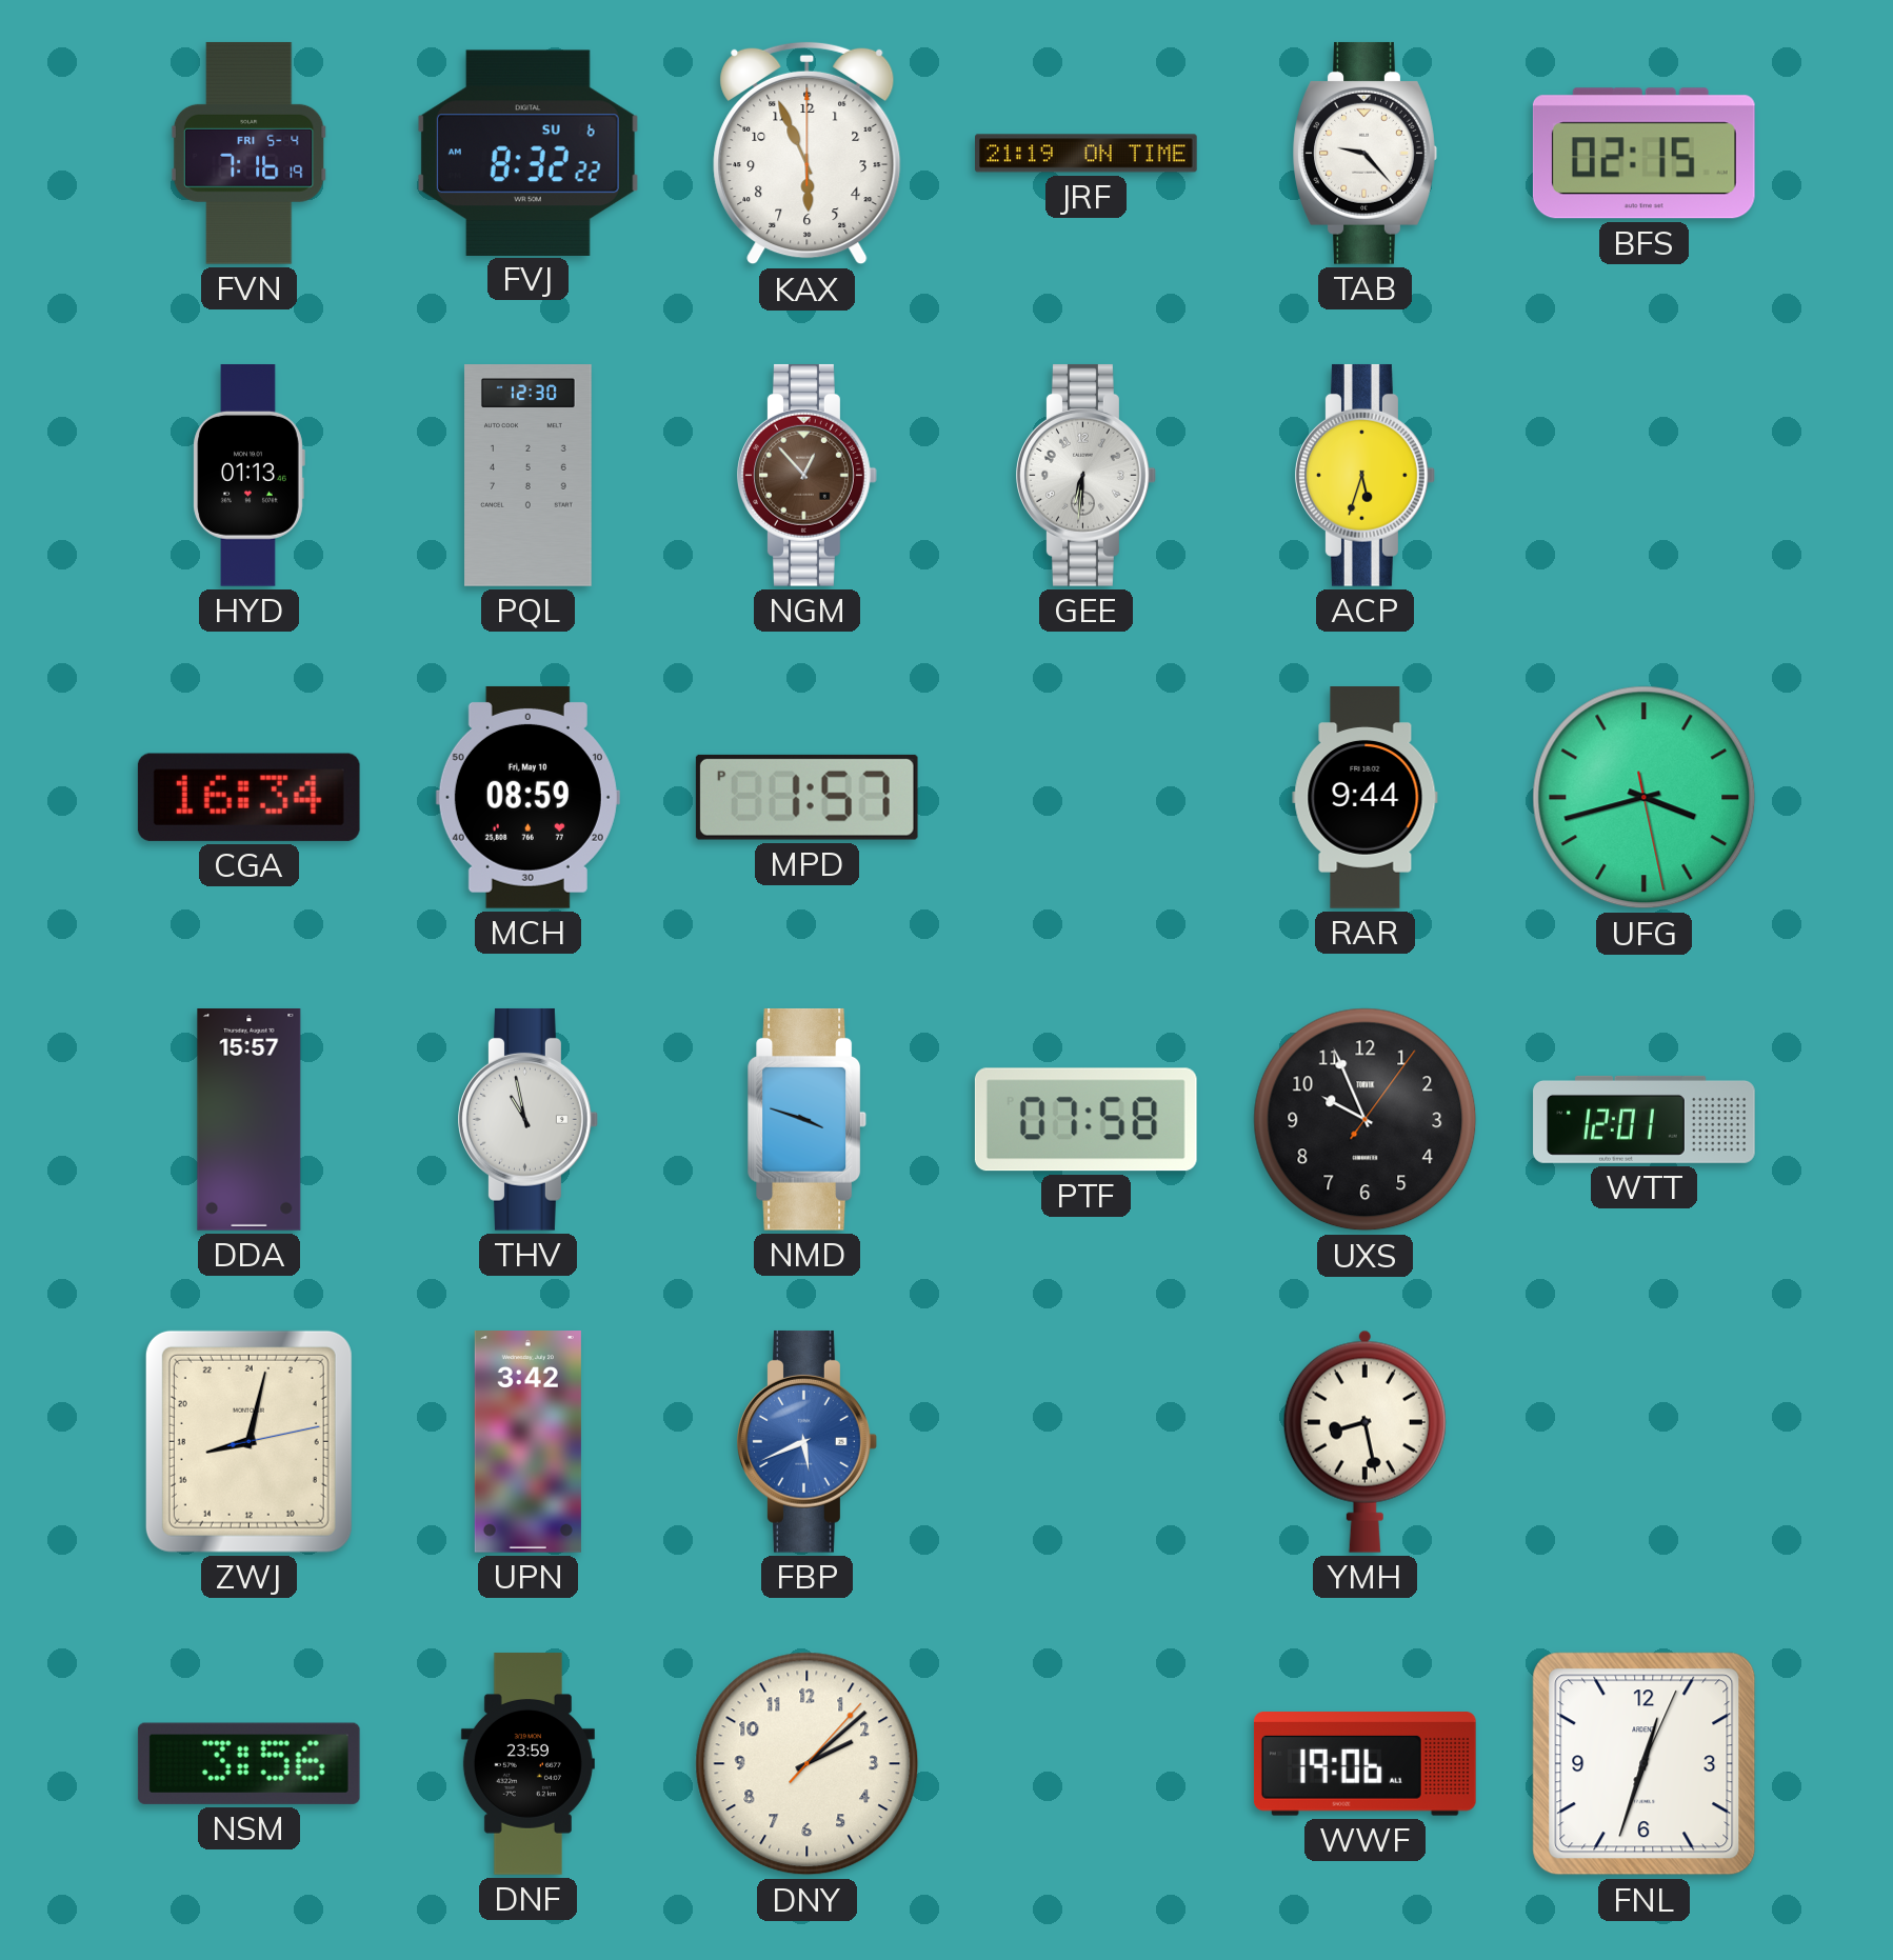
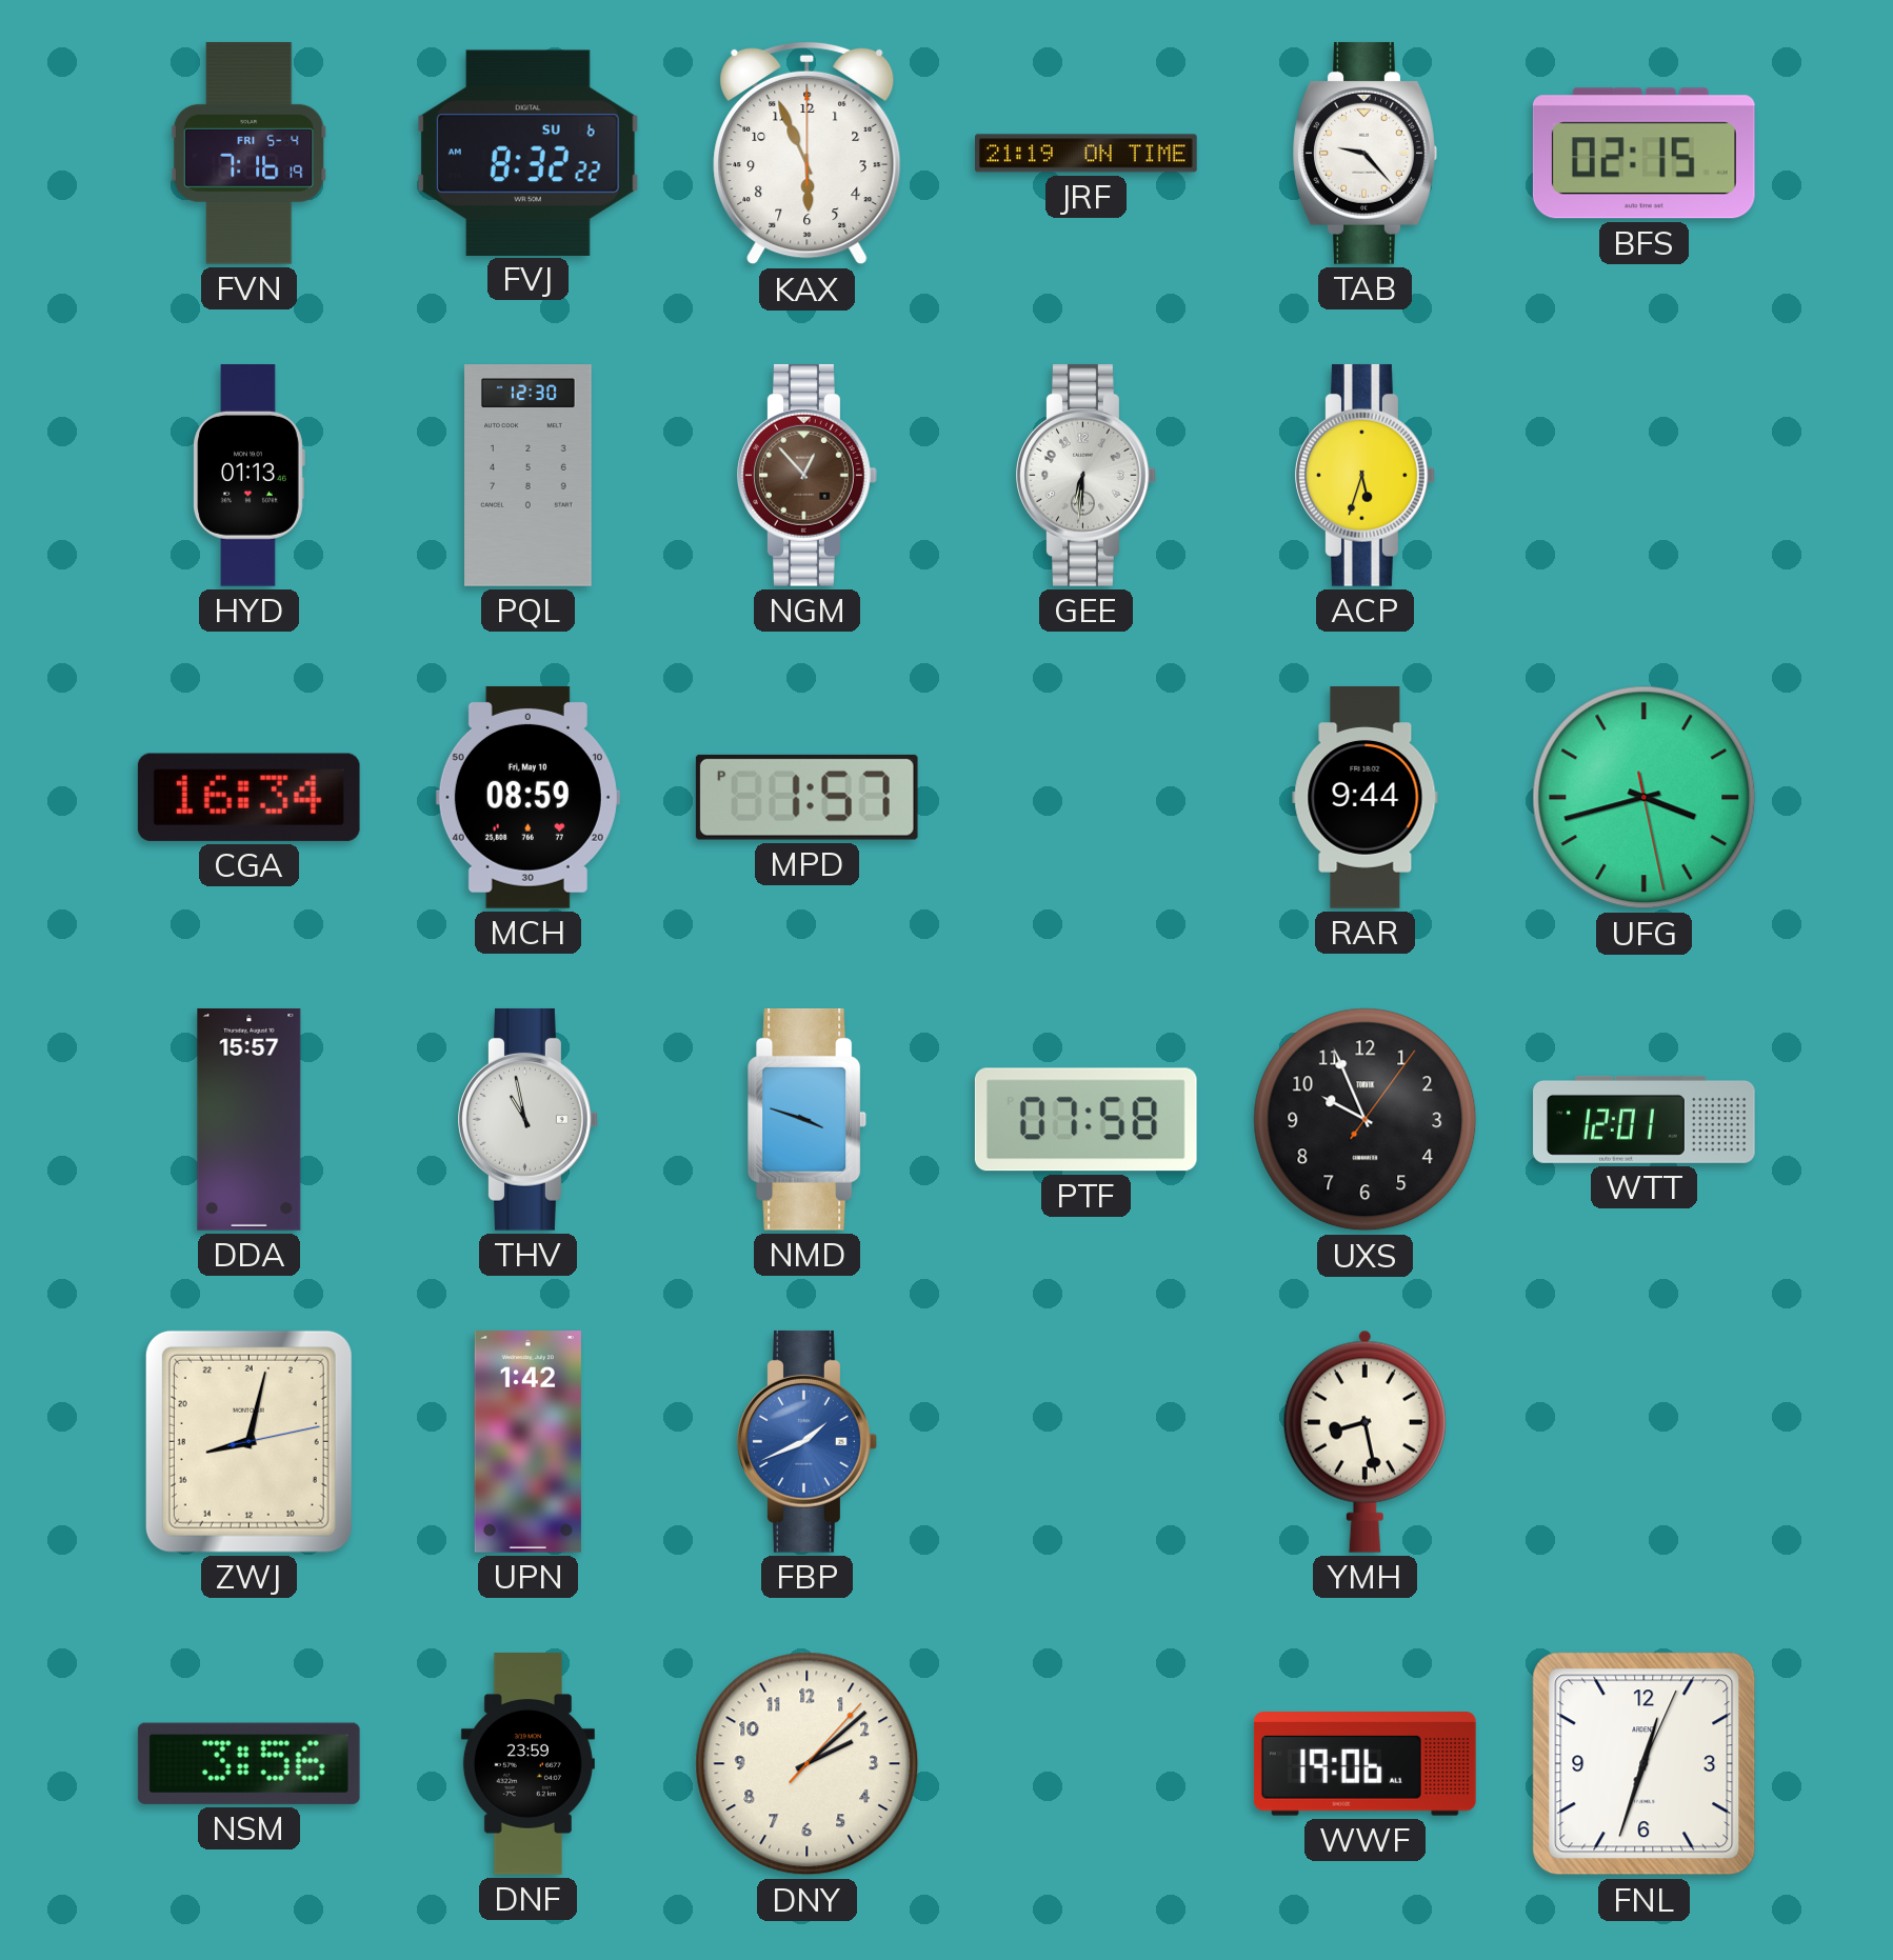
UPN: 3:42 -> 1:42
FBP: 5:41 -> 1:41
